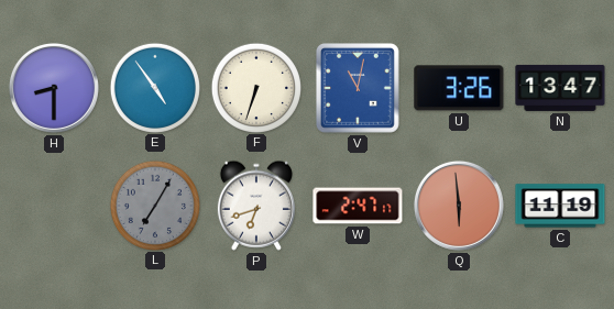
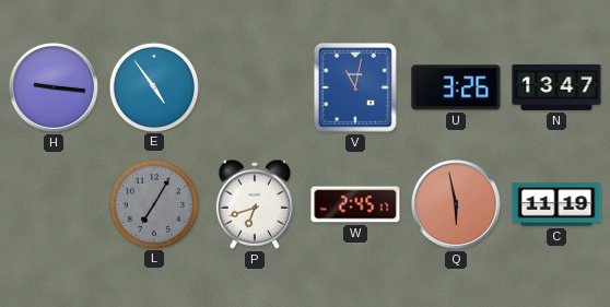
H: 8:30 -> 9:16
F: 6:33 -> none
W: 2:47 -> 2:45
Q: 5:59 -> 5:58
